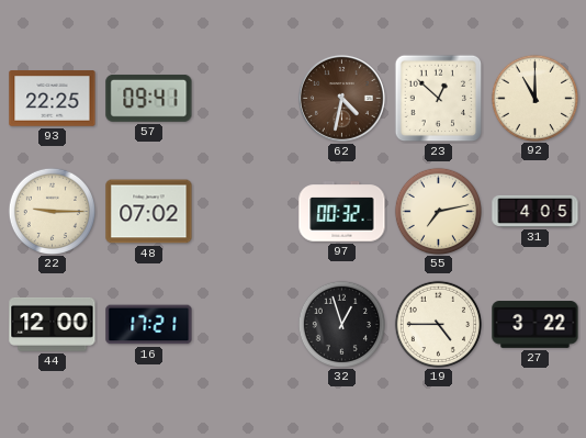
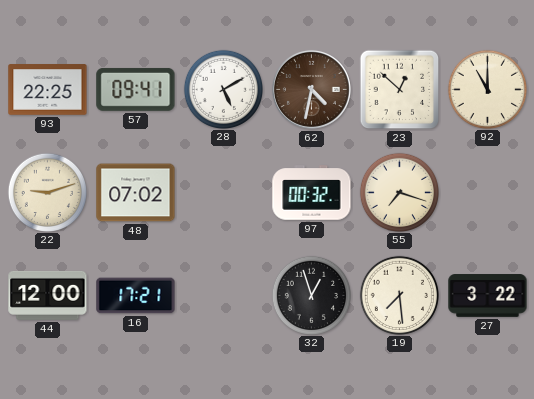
28: none -> 5:10
22: 9:15 -> 9:12
55: 7:13 -> 7:18
31: 4:05 -> none
19: 4:45 -> 7:29
